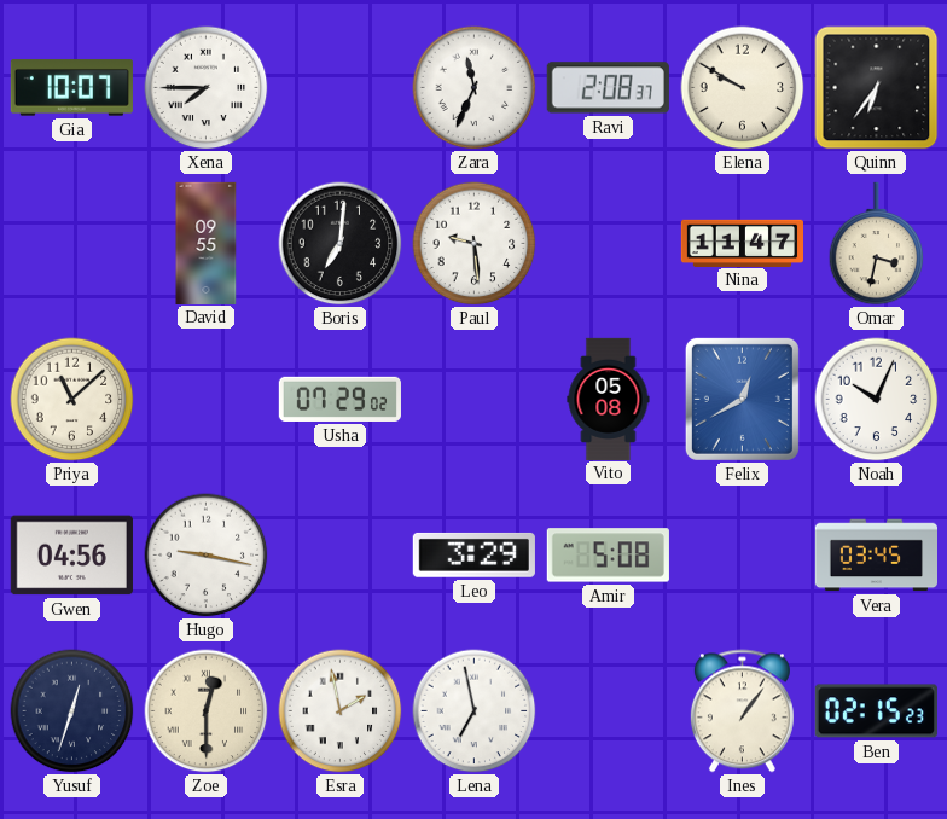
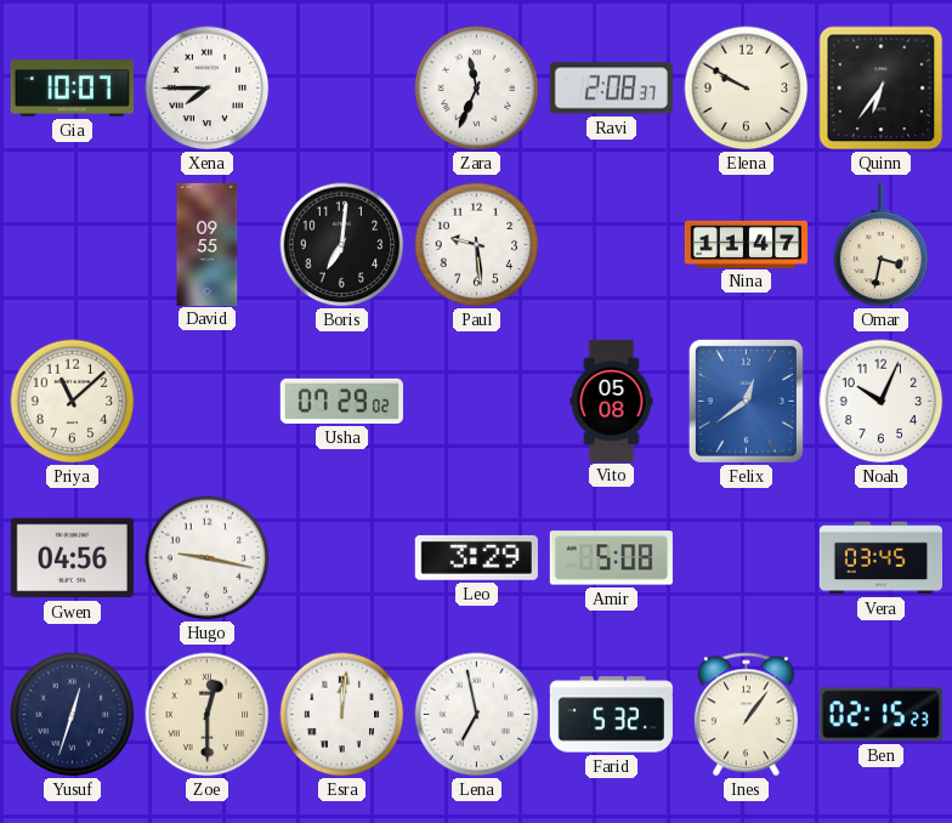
Felix: 12:40 -> 12:39
Esra: 1:58 -> 12:01
Farid: none -> 5:32
